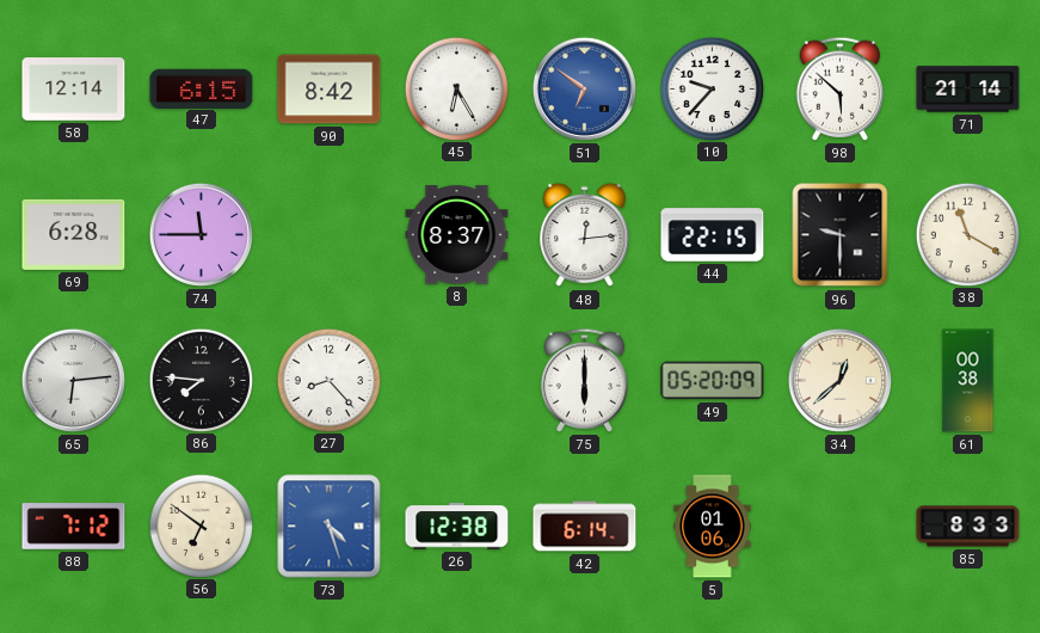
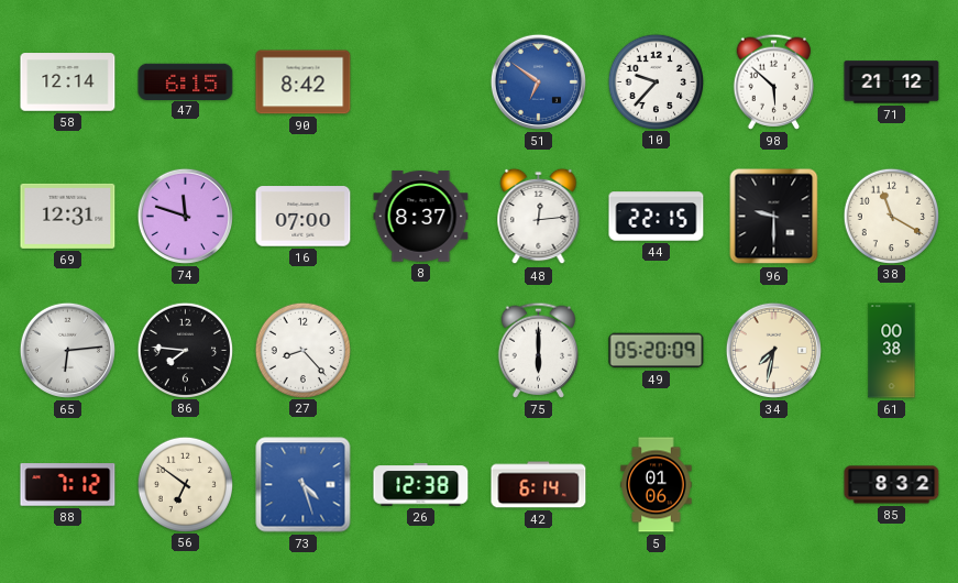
45: 6:25 -> none
71: 21:14 -> 21:12
69: 6:28 -> 12:31
74: 11:45 -> 11:48
16: none -> 07:00
34: 12:38 -> 7:32
85: 8:33 -> 8:32
